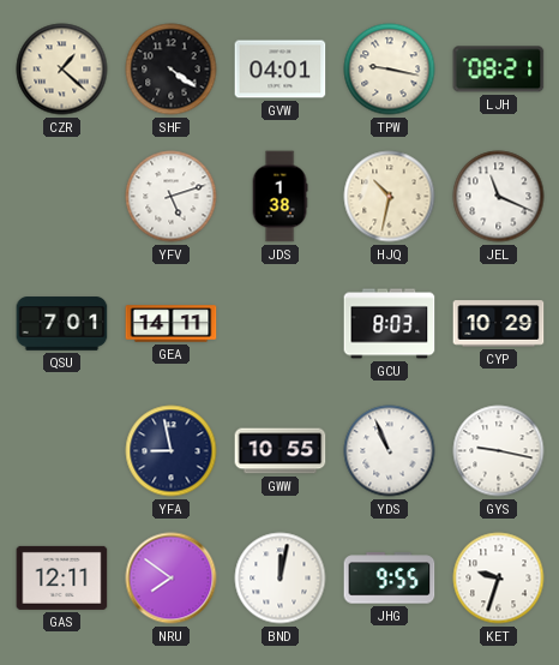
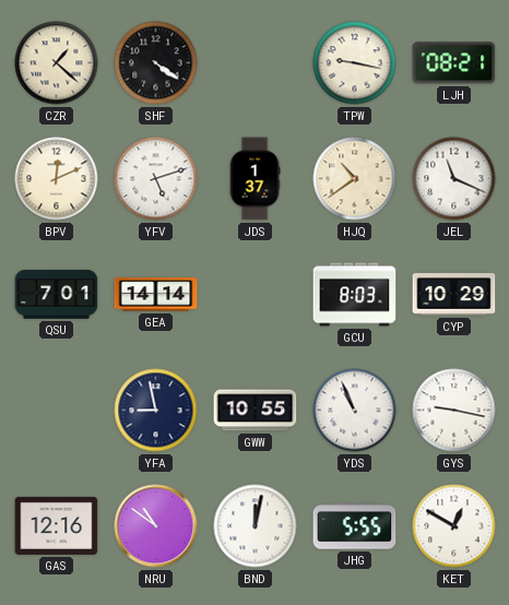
GVW: 04:01 -> none
BPV: none -> 12:11
JDS: 1:38 -> 1:37
HJQ: 10:32 -> 10:39
GEA: 14:11 -> 14:14
GAS: 12:11 -> 12:16
NRU: 7:51 -> 10:51
JHG: 9:55 -> 5:55
KET: 9:33 -> 12:50
